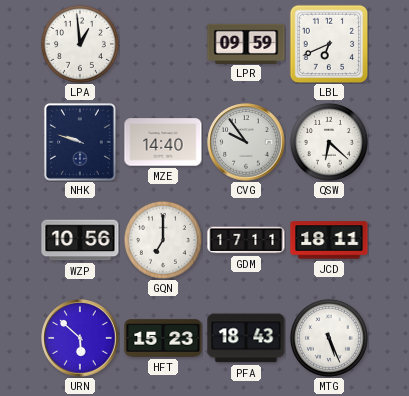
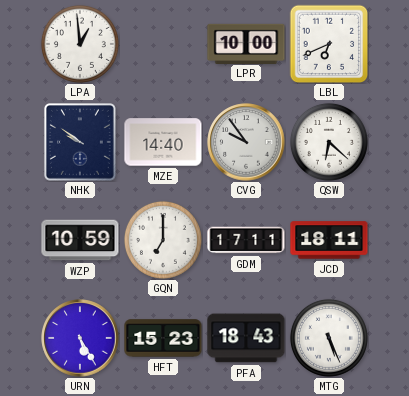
LPR: 09:59 -> 10:00
NHK: 9:48 -> 9:51
WZP: 10:56 -> 10:59
URN: 5:52 -> 5:25
